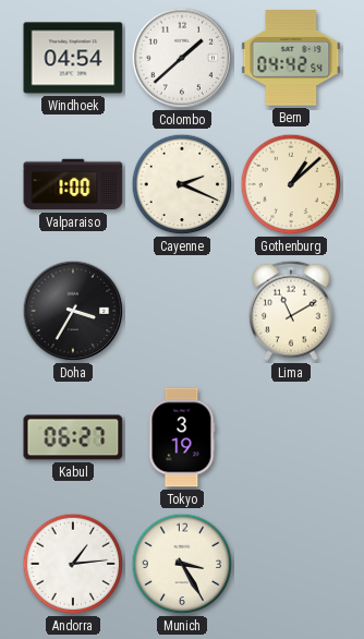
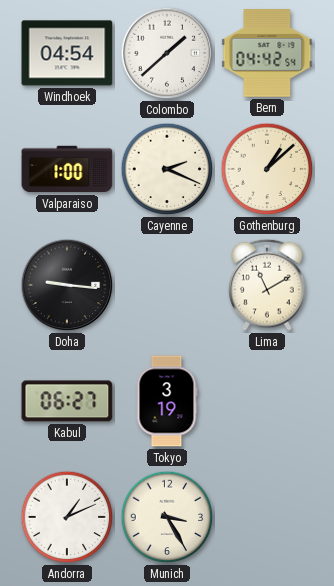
Doha: 3:35 -> 9:16
Andorra: 1:14 -> 1:11
